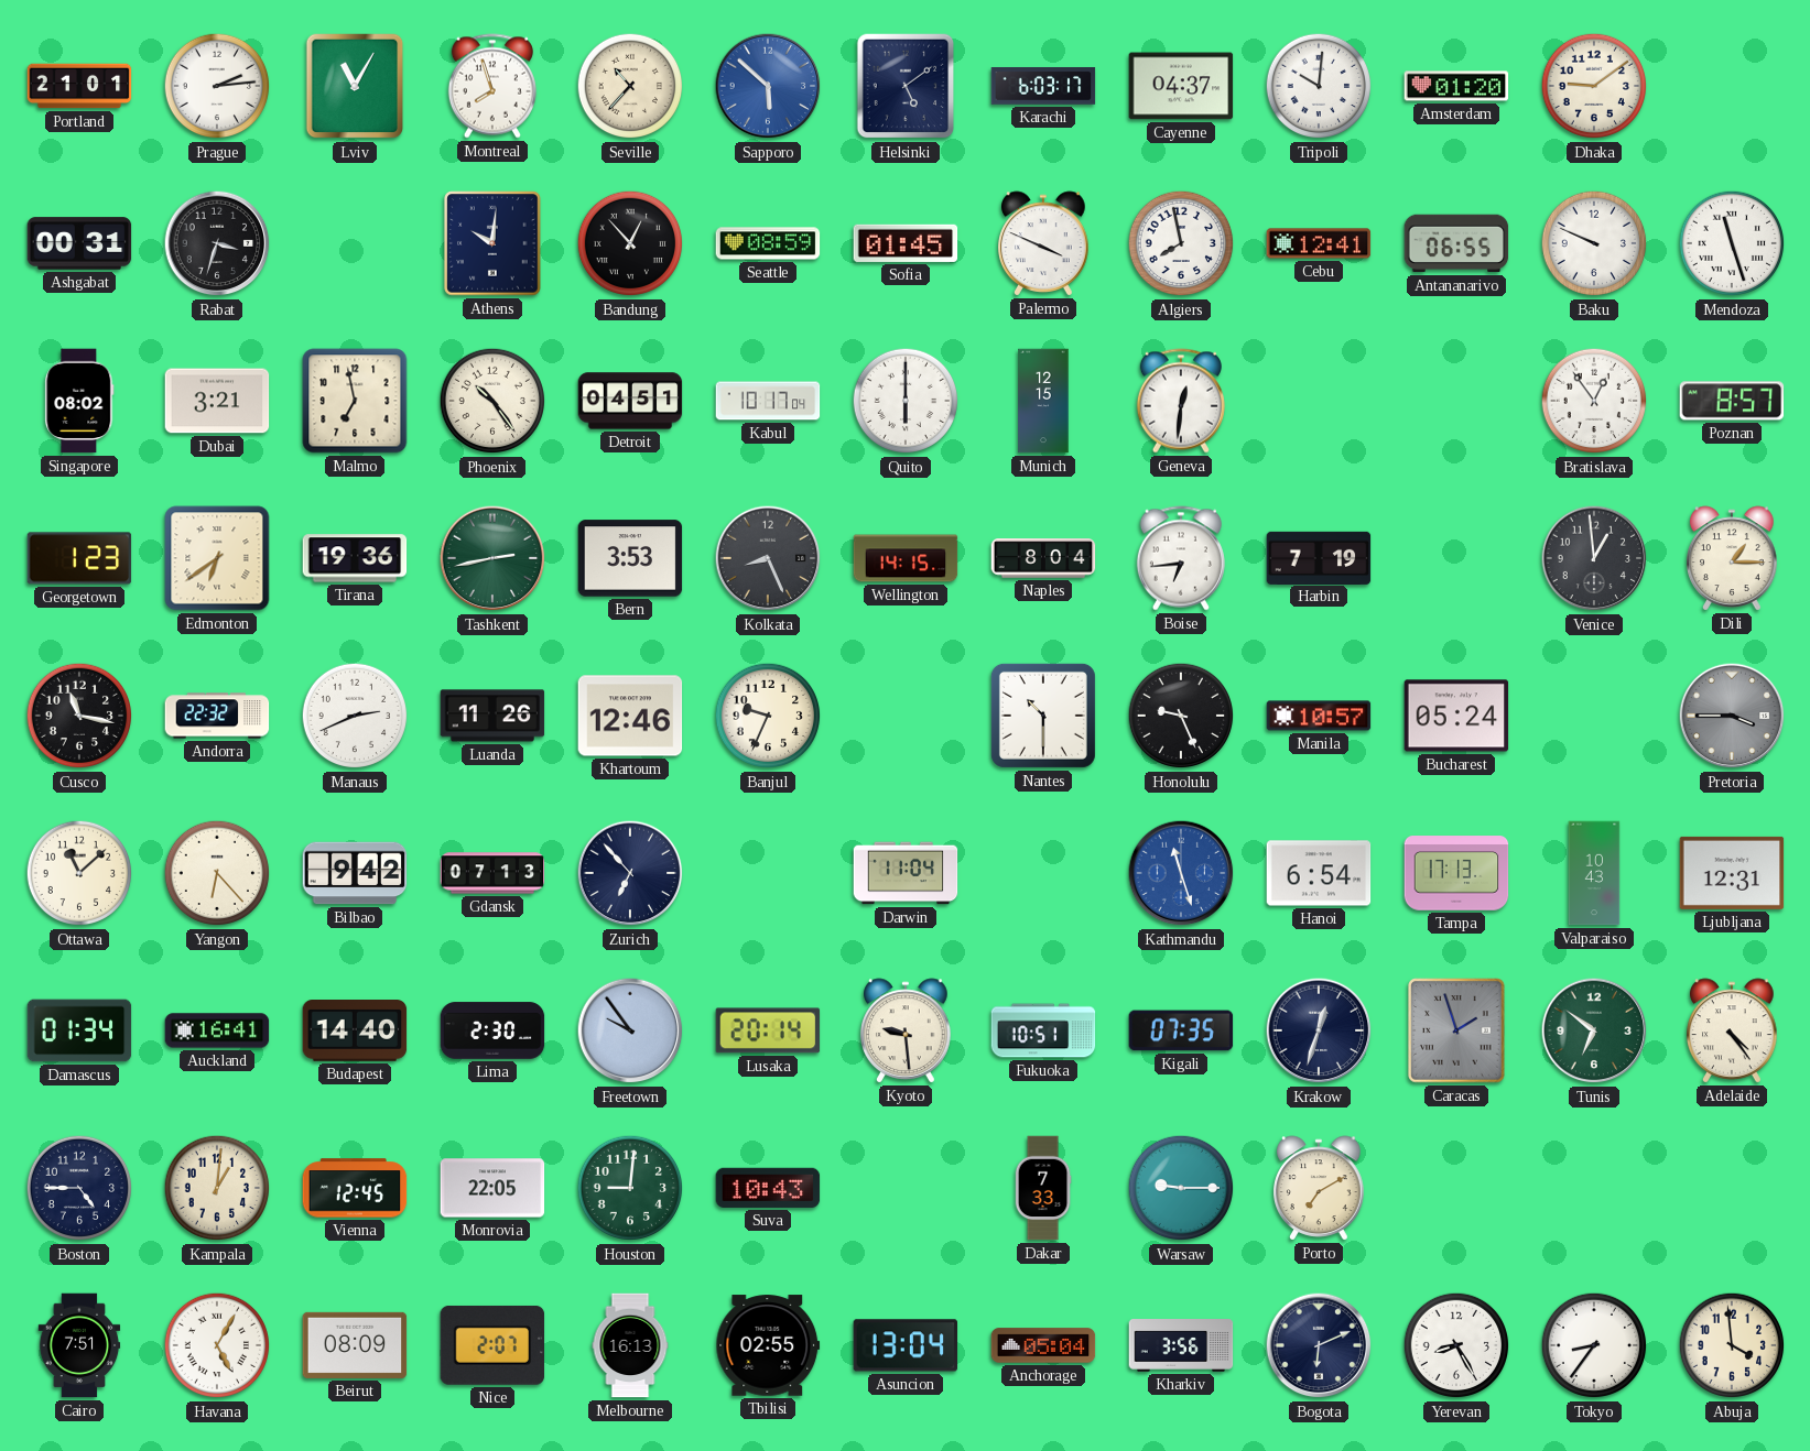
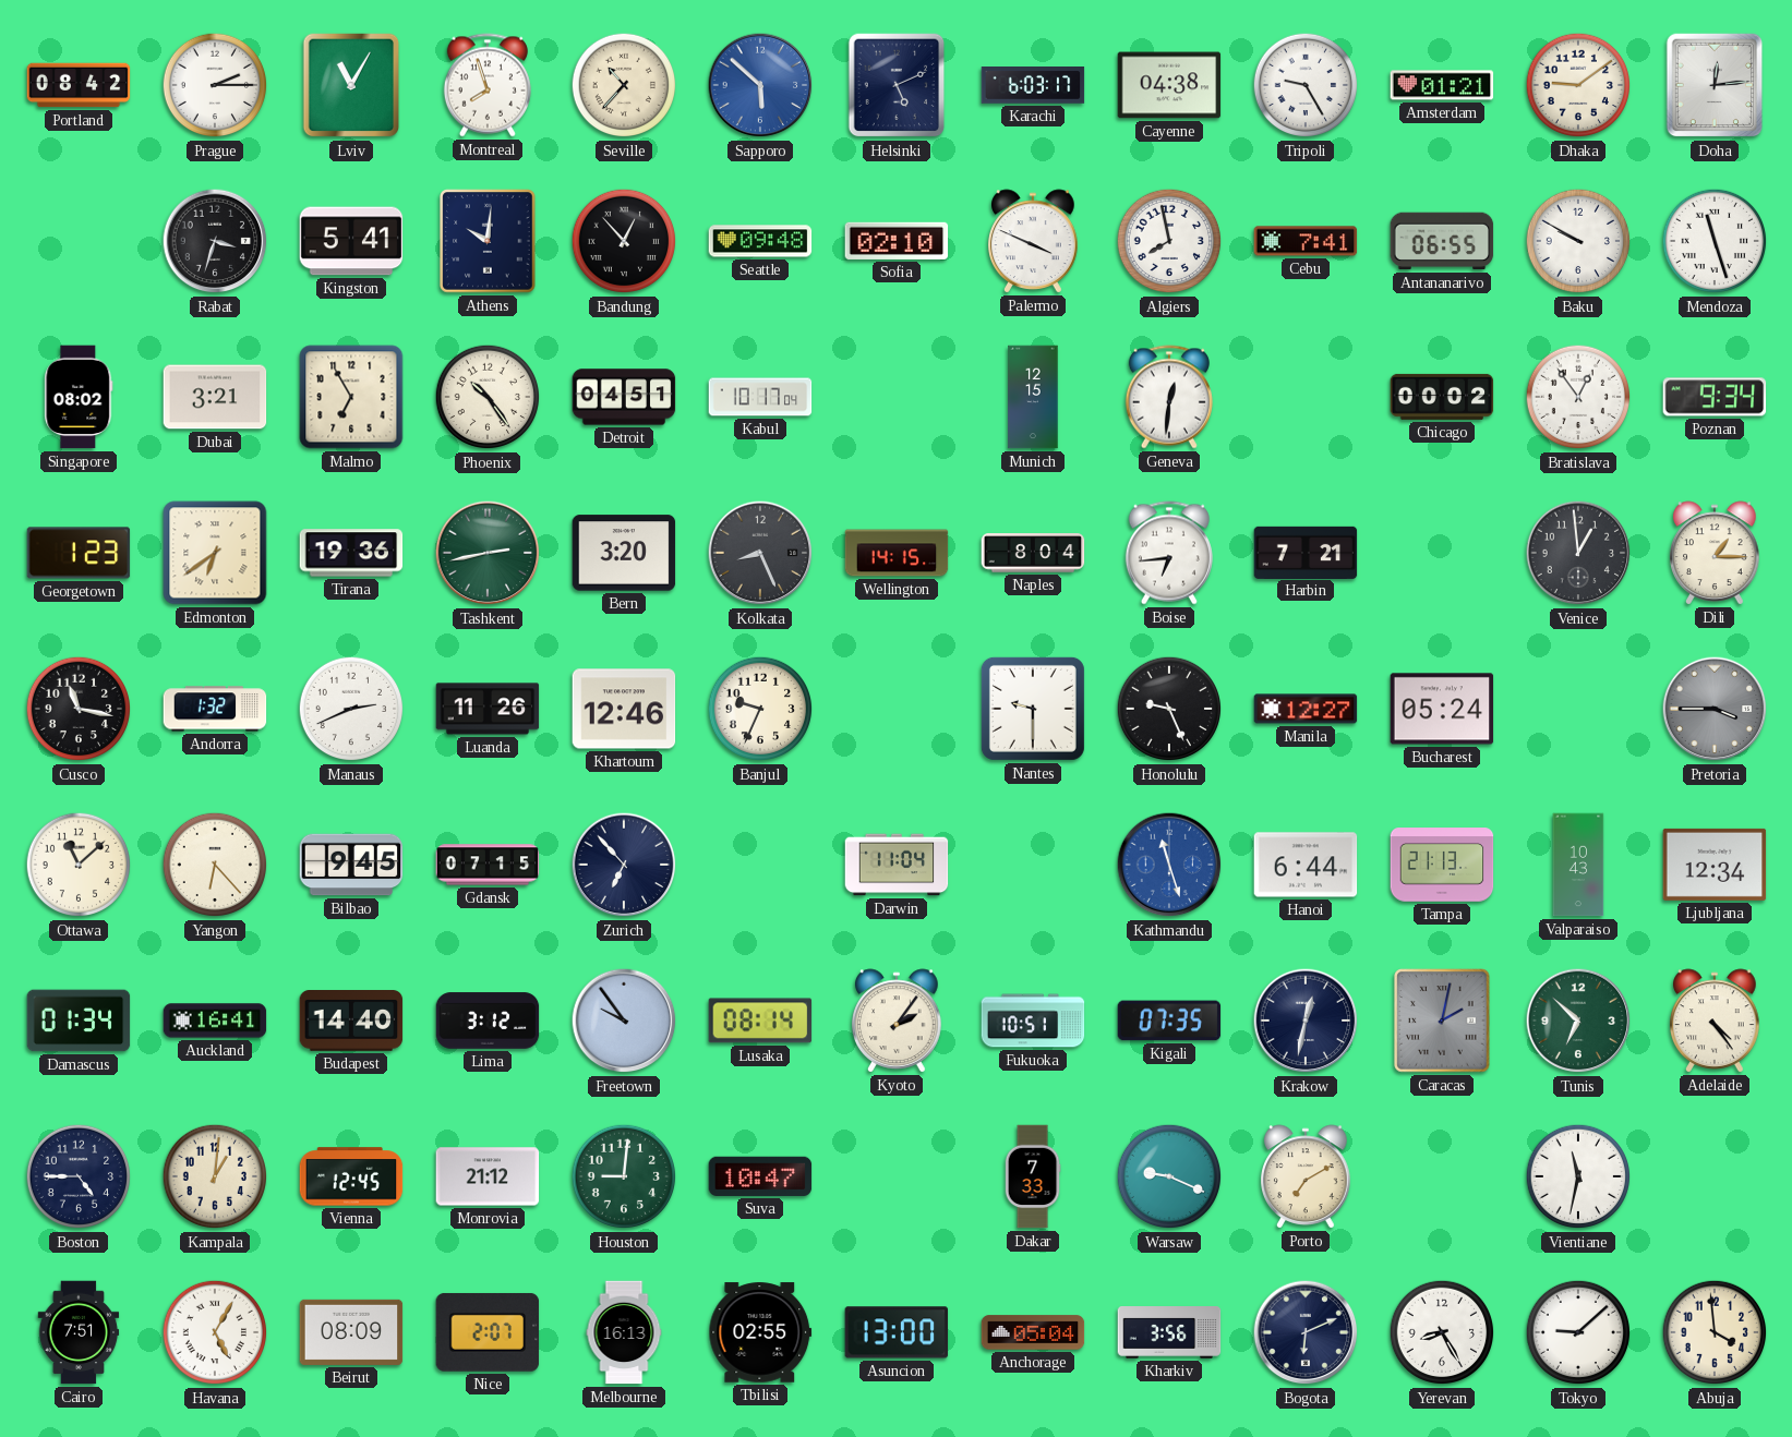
Portland: 21:01 -> 08:42
Prague: 2:14 -> 2:15
Helsinki: 5:09 -> 5:11
Cayenne: 04:37 -> 04:38
Tripoli: 10:01 -> 9:25
Amsterdam: 01:20 -> 01:21
Doha: none -> 12:14
Ashgabat: 00:31 -> none
Kingston: none -> 5:41
Seattle: 08:59 -> 09:48
Sofia: 01:45 -> 02:10
Cebu: 12:41 -> 7:41
Baku: 9:49 -> 9:50
Malmo: 6:58 -> 6:55
Quito: 6:00 -> none
Chicago: none -> 00:02
Poznan: 8:57 -> 9:34
Bern: 3:53 -> 3:20
Harbin: 7:19 -> 7:21
Andorra: 22:32 -> 1:32
Nantes: 10:30 -> 9:30
Manila: 10:57 -> 12:27
Bilbao: 9:42 -> 9:45
Gdansk: 07:13 -> 07:15
Hanoi: 6:54 -> 6:44
Tampa: 17:13 -> 21:13
Ljubljana: 12:31 -> 12:34
Lima: 2:30 -> 3:12
Lusaka: 20:14 -> 08:14
Kyoto: 9:29 -> 2:06
Krakow: 12:33 -> 12:32
Caracas: 1:57 -> 2:02
Tunis: 6:51 -> 6:52
Monrovia: 22:05 -> 21:12
Suva: 10:43 -> 10:47
Warsaw: 9:15 -> 9:19
Vientiane: none -> 11:32
Asuncion: 13:04 -> 13:00
Tokyo: 8:36 -> 9:08
